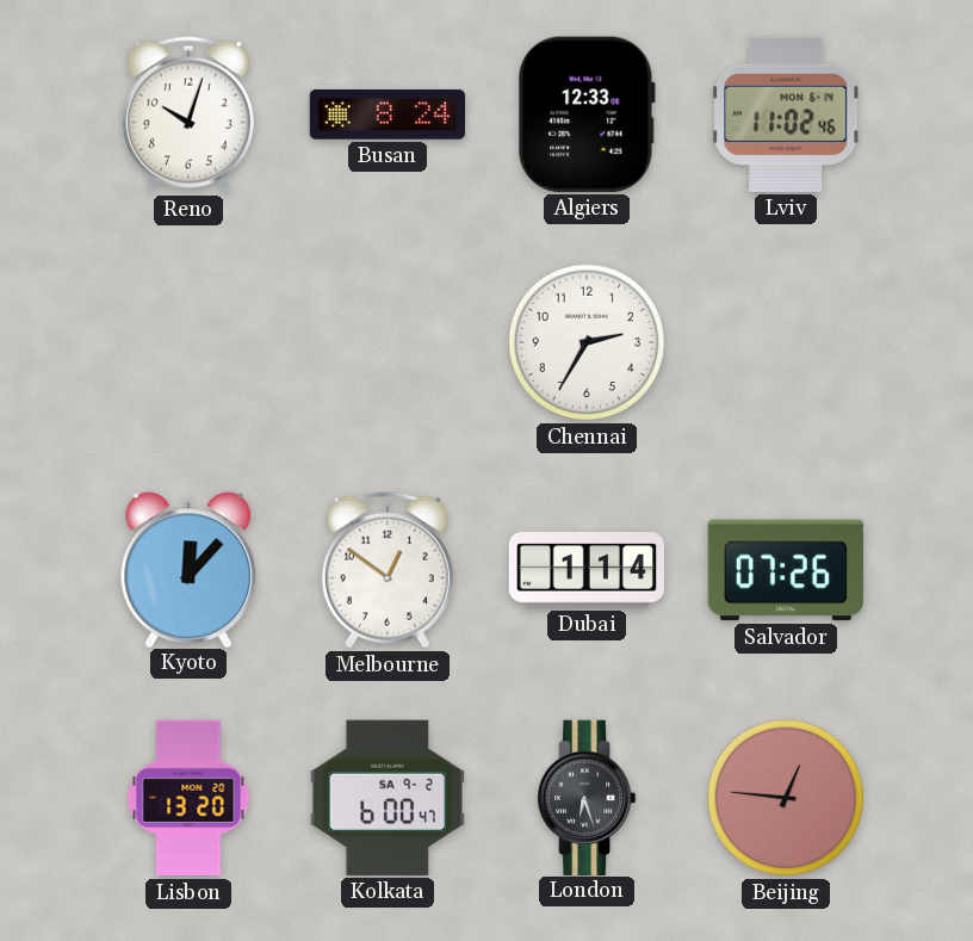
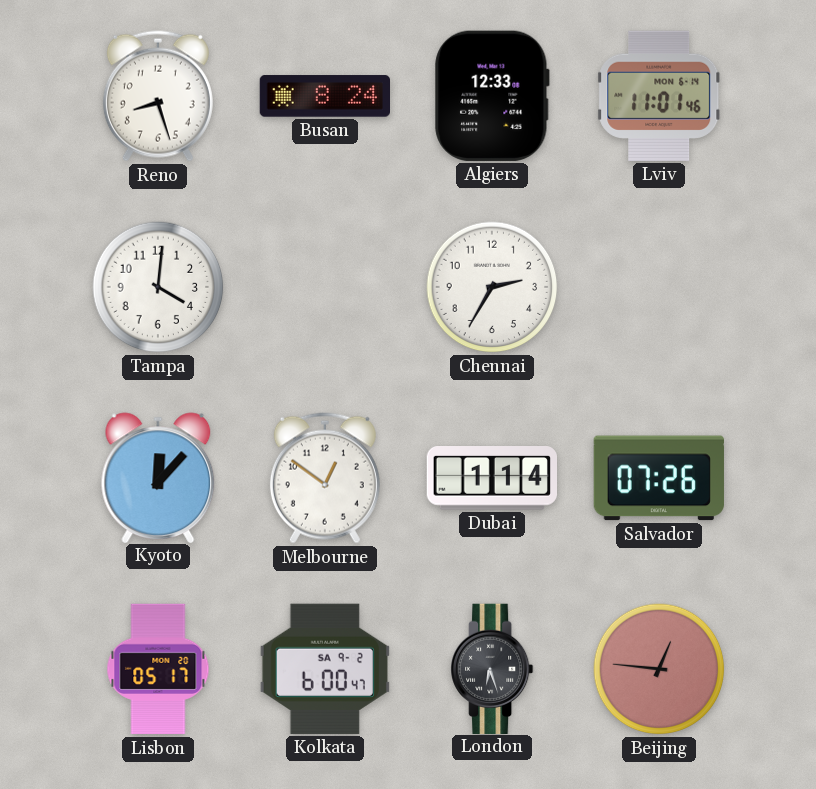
Reno: 10:03 -> 8:27
Lviv: 11:02 -> 11:01
Tampa: none -> 4:01
Lisbon: 13:20 -> 05:17
